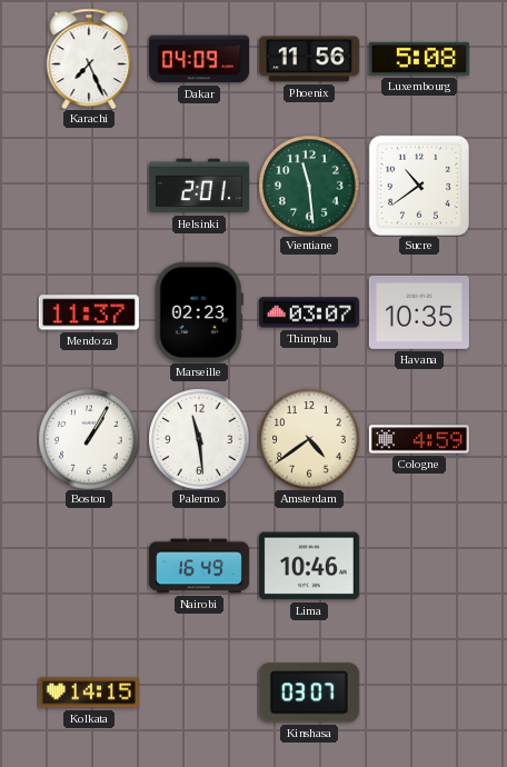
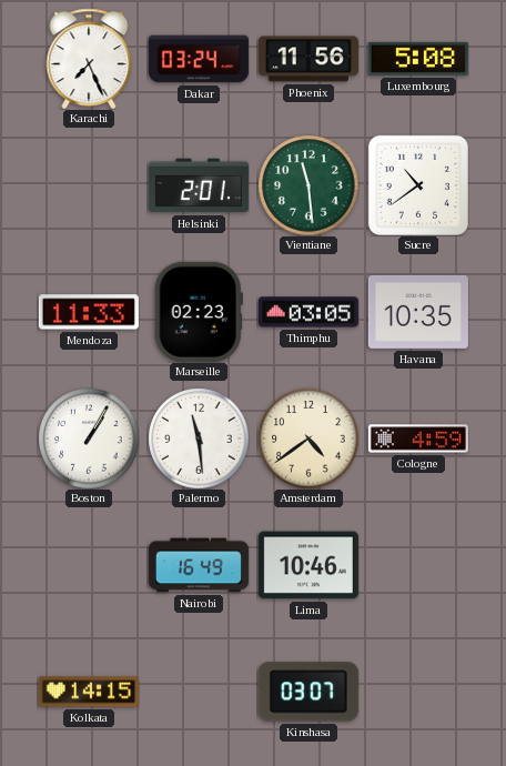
Dakar: 04:09 -> 03:24
Mendoza: 11:37 -> 11:33
Thimphu: 03:07 -> 03:05
